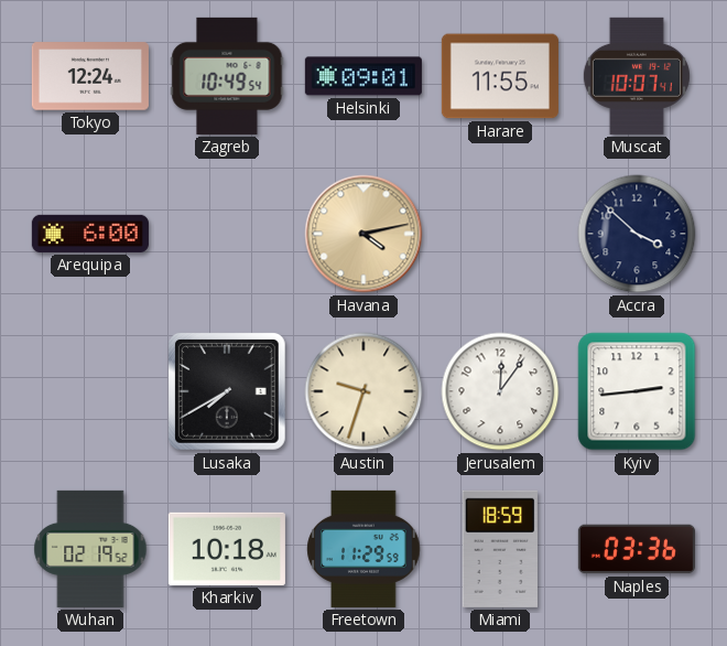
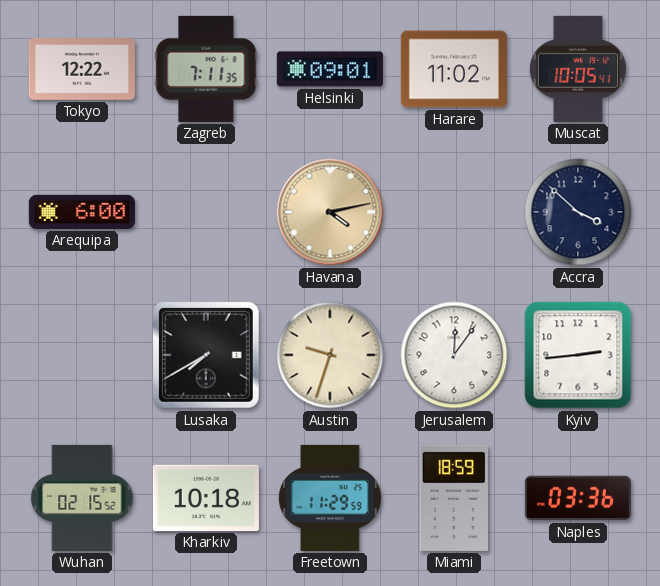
Tokyo: 12:24 -> 12:22
Zagreb: 10:49 -> 7:11
Harare: 11:55 -> 11:02
Muscat: 10:07 -> 10:05
Wuhan: 02:19 -> 02:15
